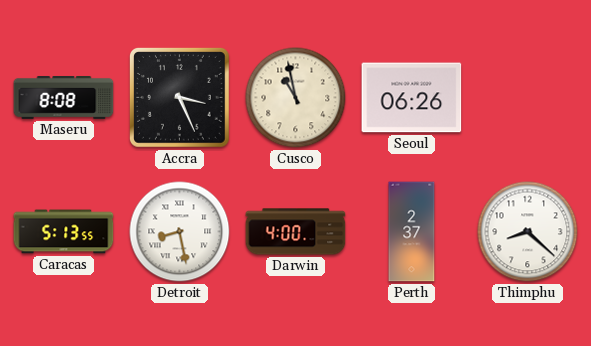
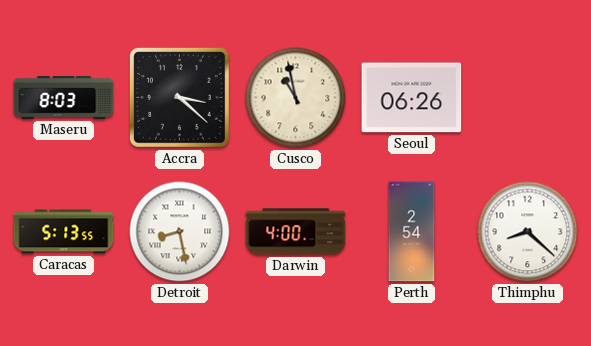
Maseru: 8:08 -> 8:03
Accra: 3:26 -> 3:22
Perth: 2:37 -> 2:54
